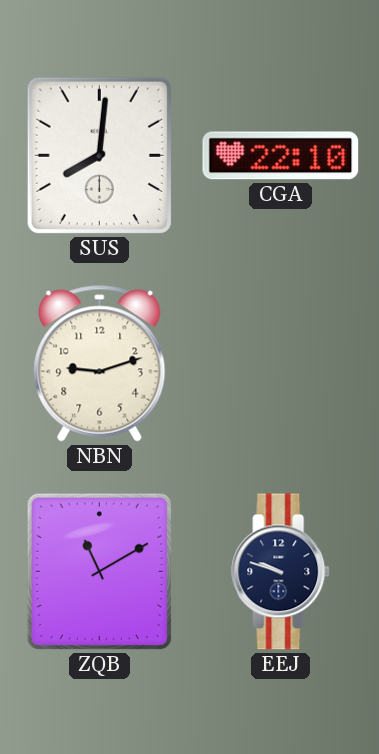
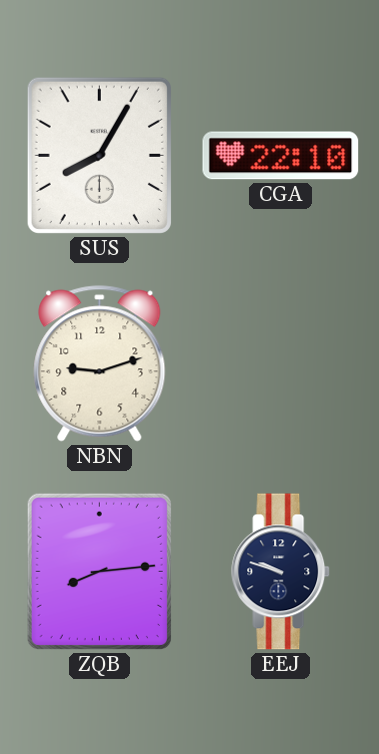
SUS: 8:01 -> 8:05
ZQB: 11:10 -> 8:14
